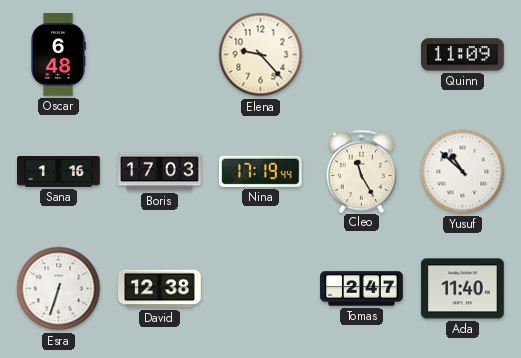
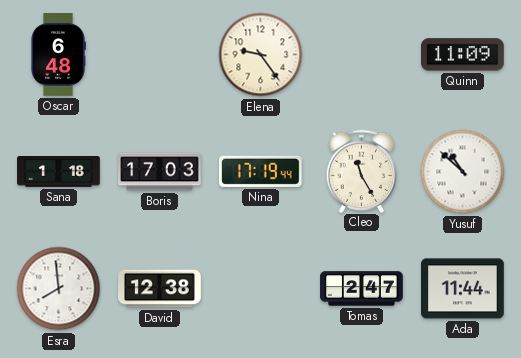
Elena: 9:23 -> 9:24
Sana: 1:16 -> 1:18
Esra: 6:33 -> 7:59
Ada: 11:40 -> 11:44
